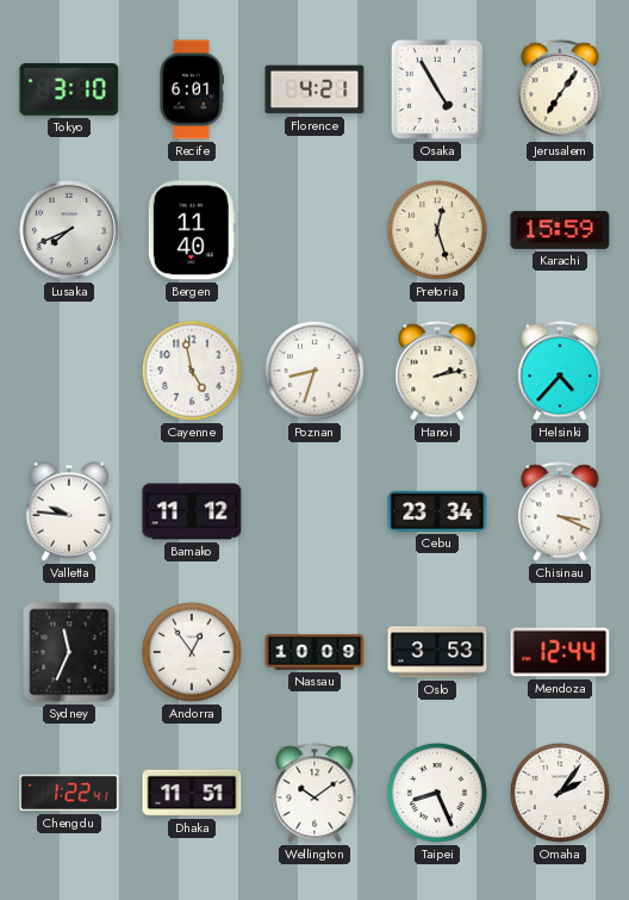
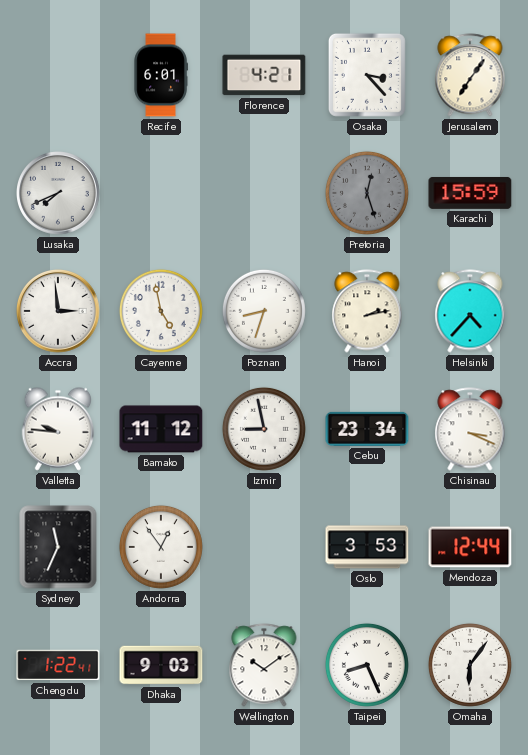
Tokyo: 3:10 -> none
Osaka: 4:55 -> 3:23
Bergen: 11:40 -> none
Pretoria dial: cream -> grey
Accra: none -> 2:59
Izmir: none -> 8:58
Nassau: 10:09 -> none
Dhaka: 11:51 -> 9:03
Omaha: 2:06 -> 6:06
